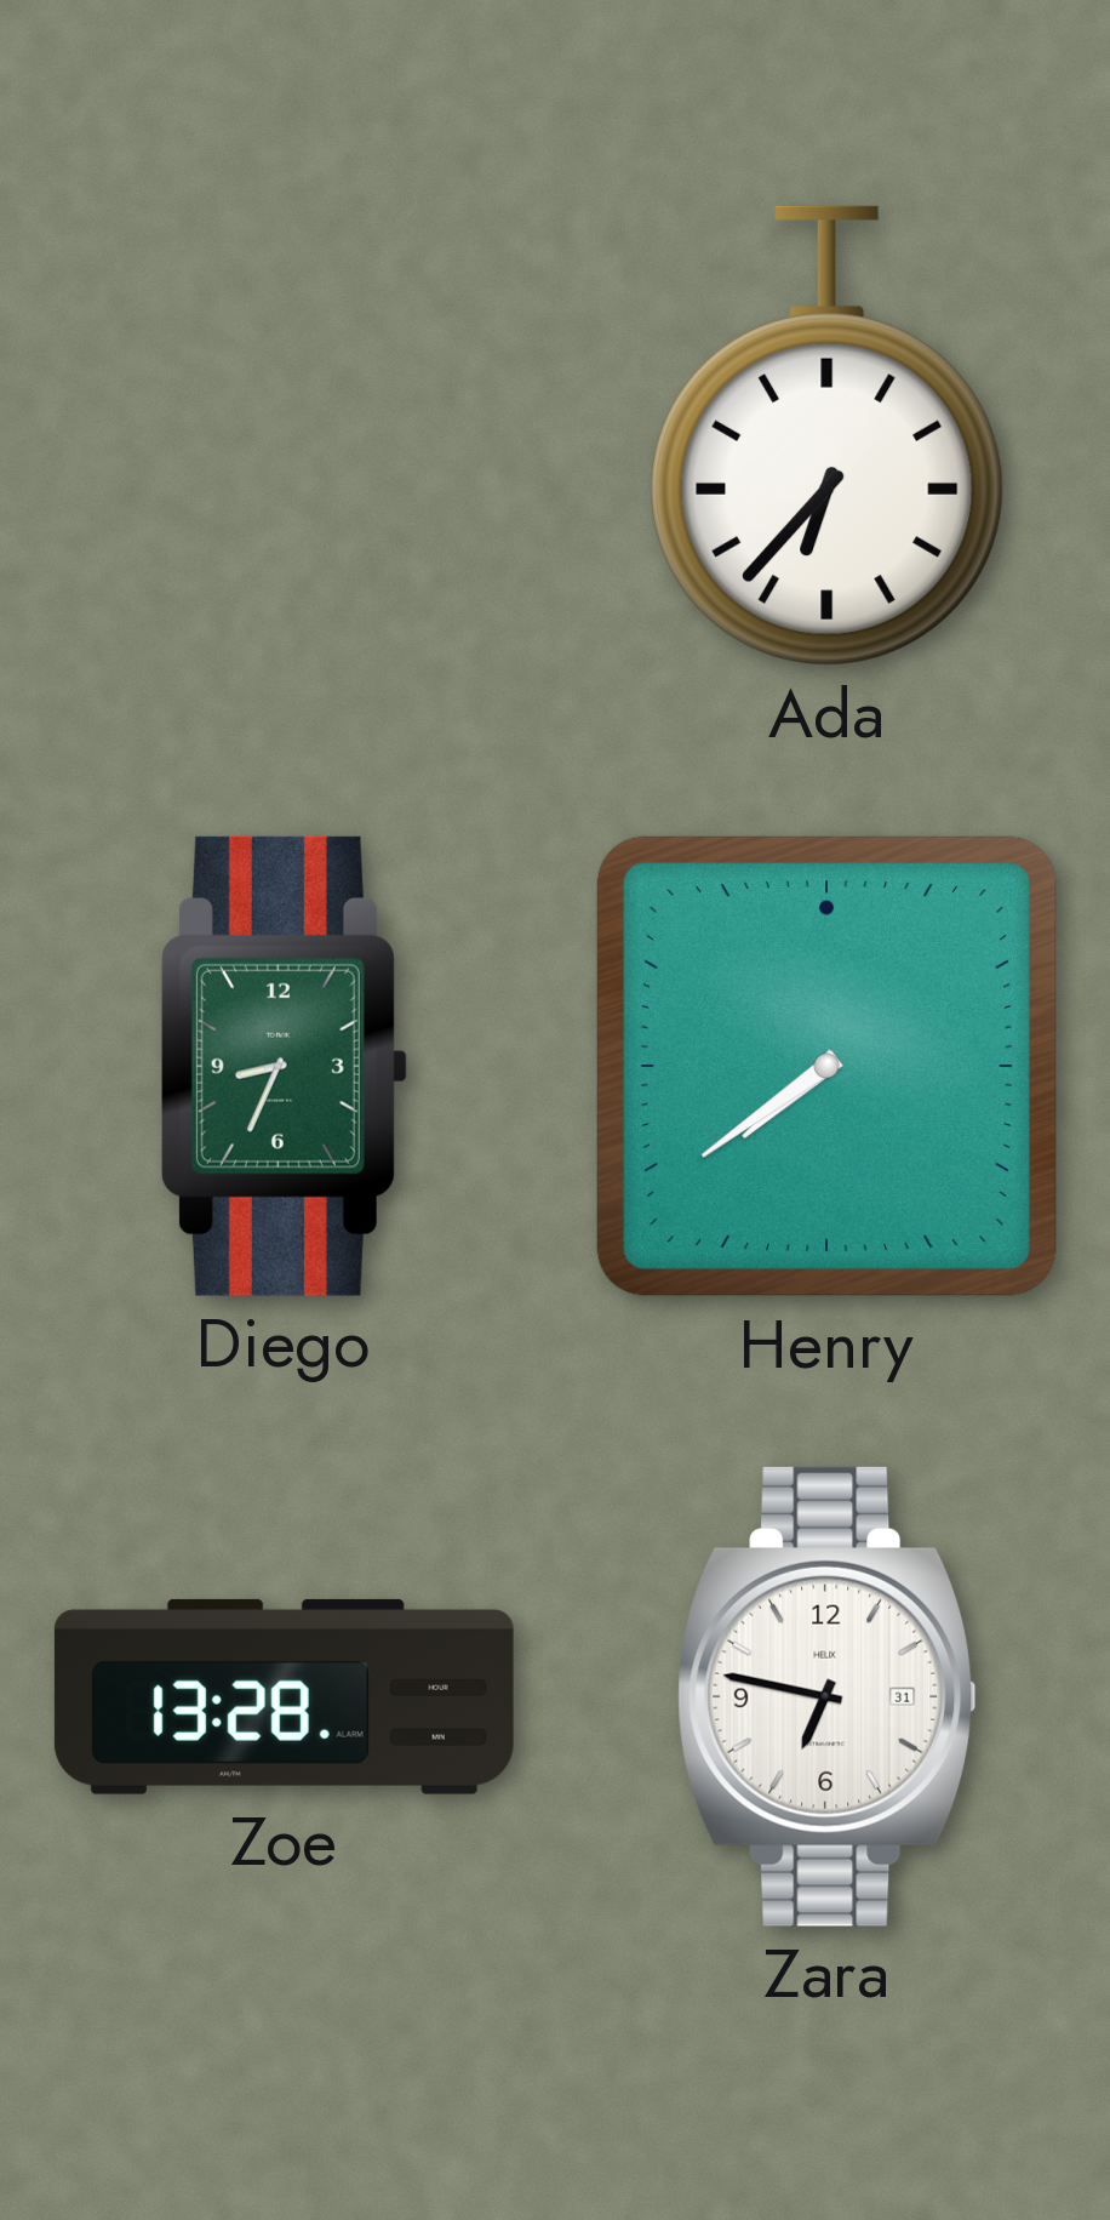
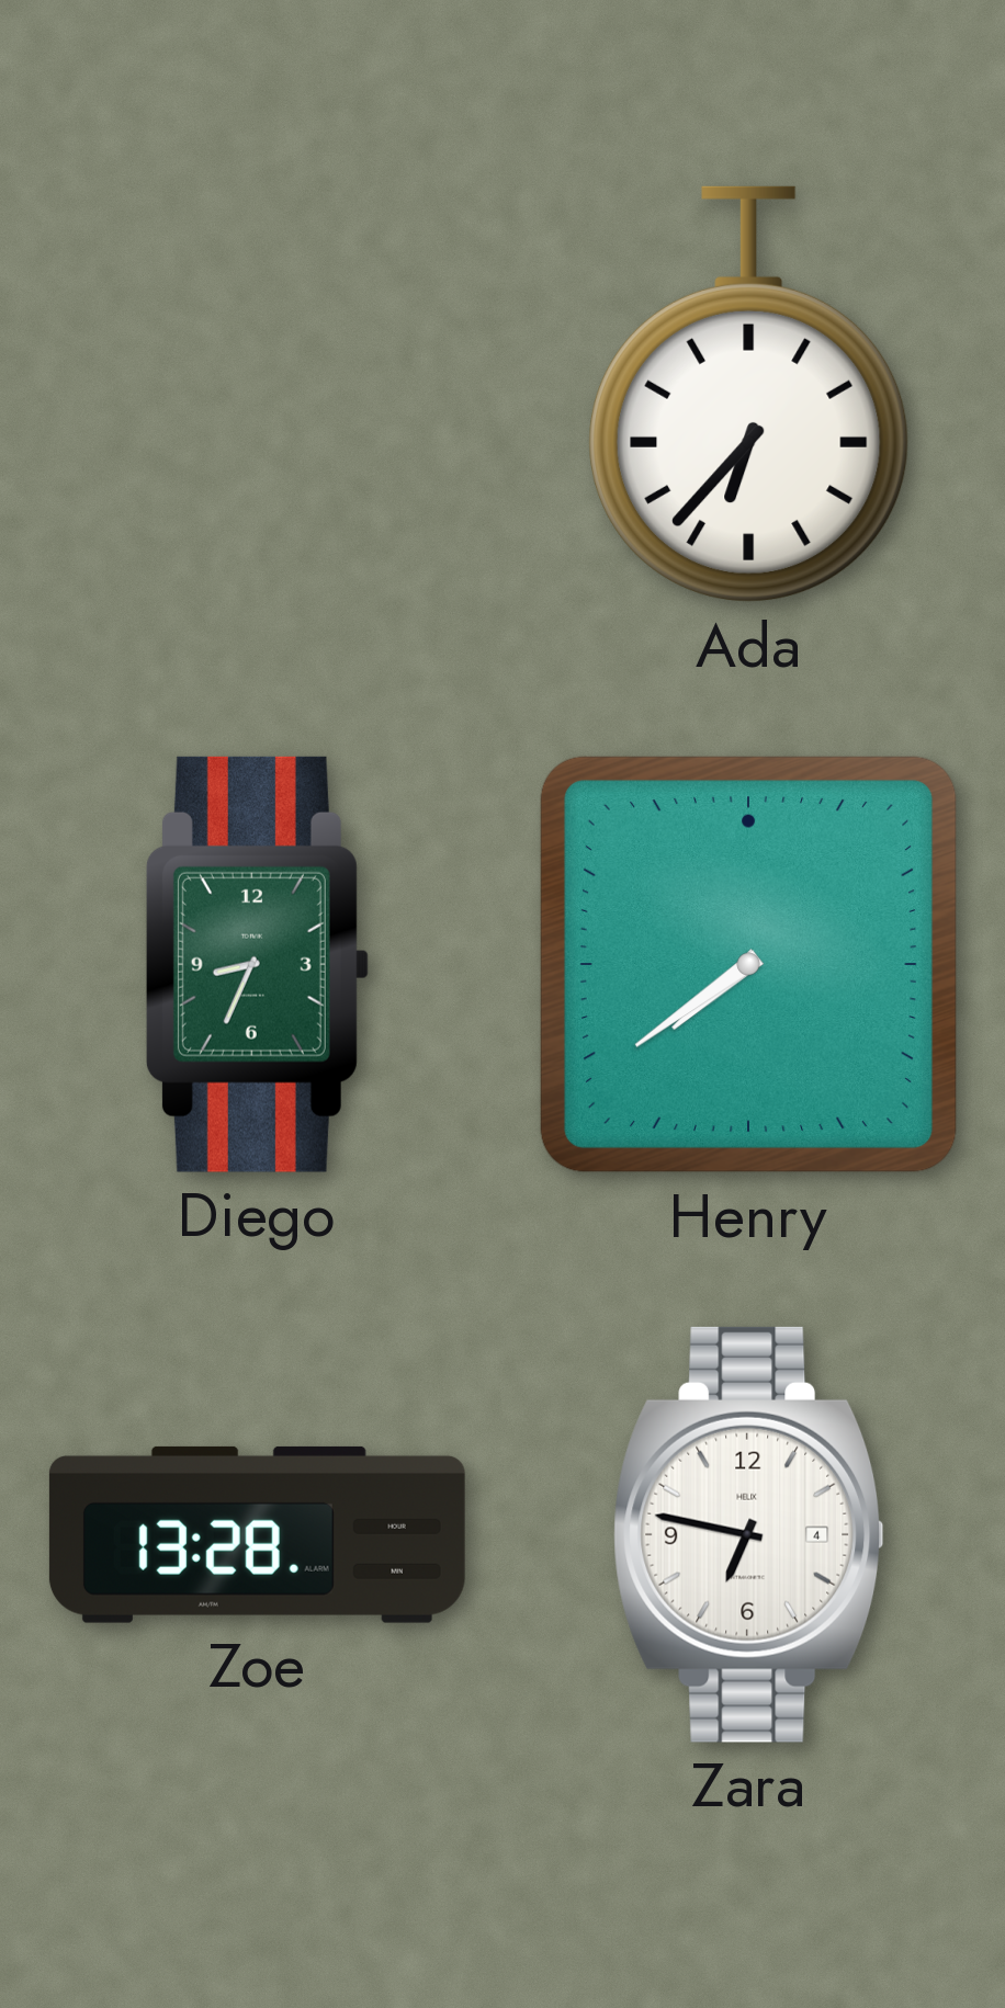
Zara date: 31 -> 4
